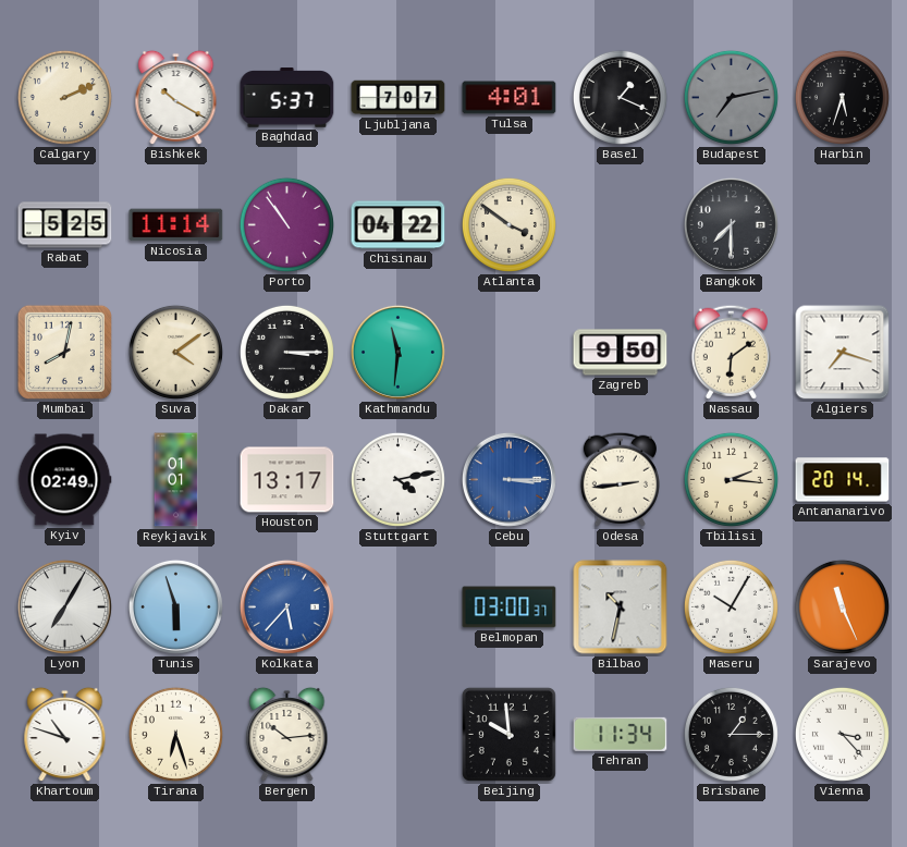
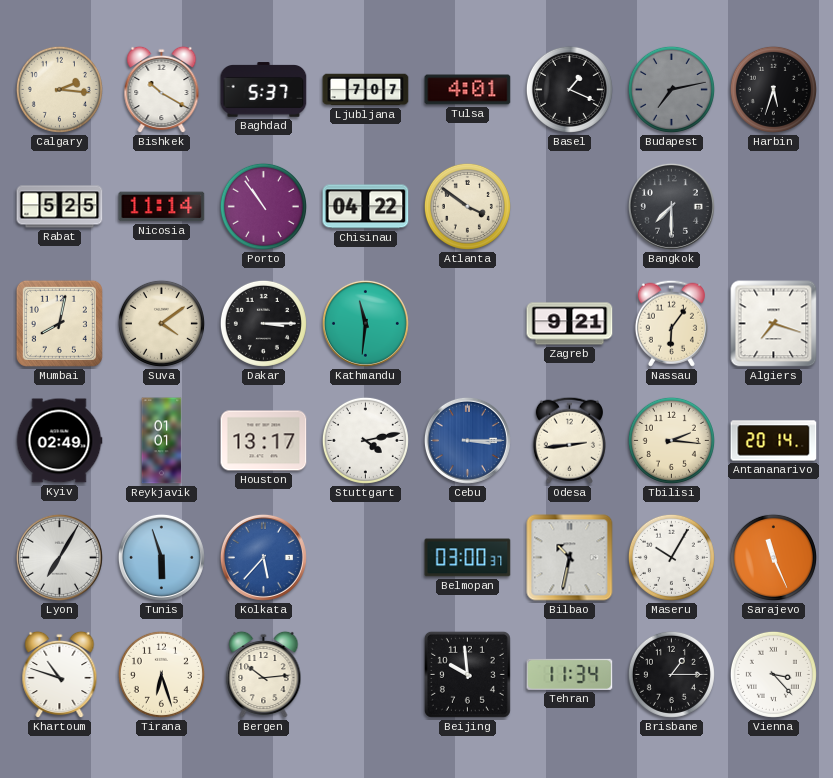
Calgary: 2:11 -> 2:16
Zagreb: 9:50 -> 9:21
Nassau: 6:09 -> 6:06
